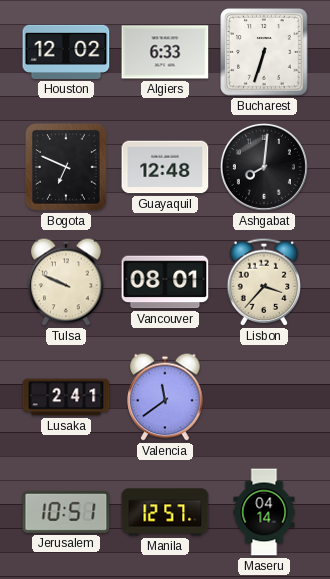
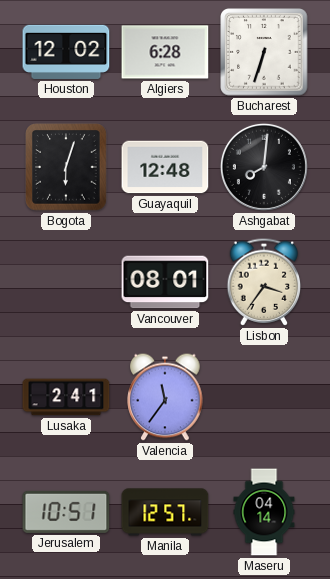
Algiers: 6:33 -> 6:28
Bogota: 6:49 -> 6:03
Tulsa: 9:49 -> none
Lisbon: 3:37 -> 3:36
Valencia: 11:39 -> 11:36
